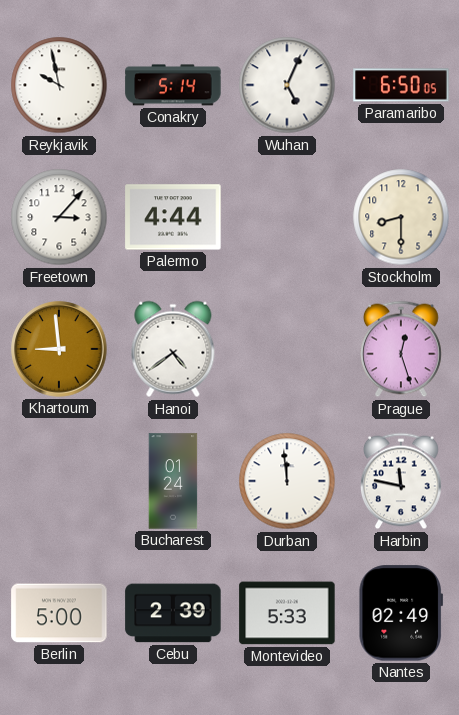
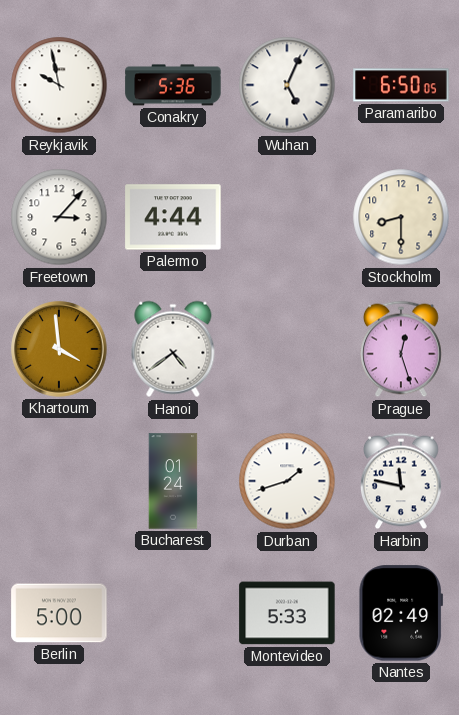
Conakry: 5:14 -> 5:36
Khartoum: 8:59 -> 3:59
Durban: 11:59 -> 1:42
Cebu: 2:39 -> none
